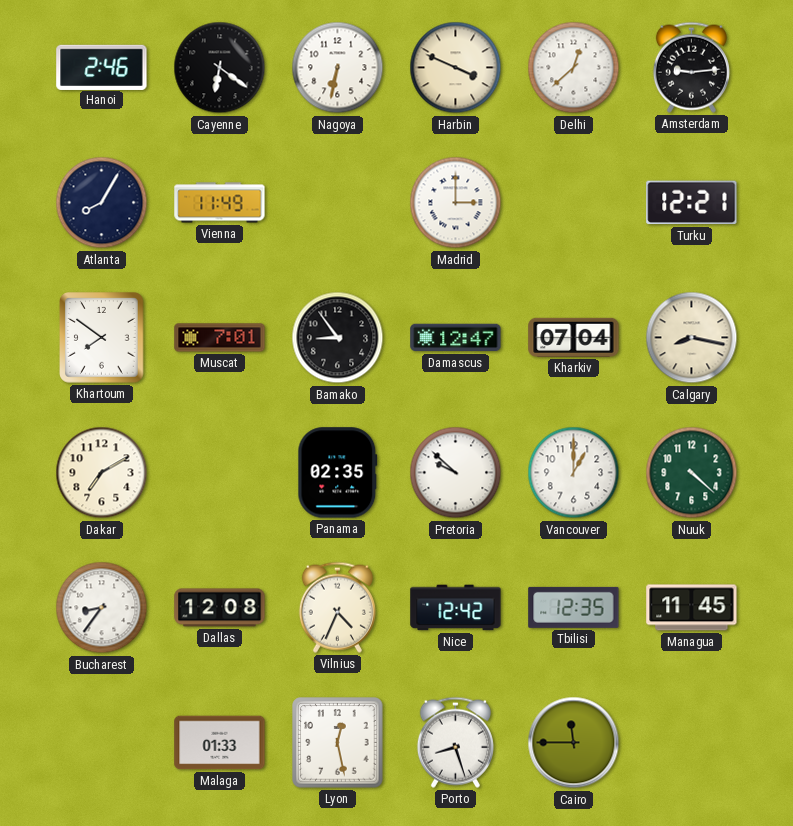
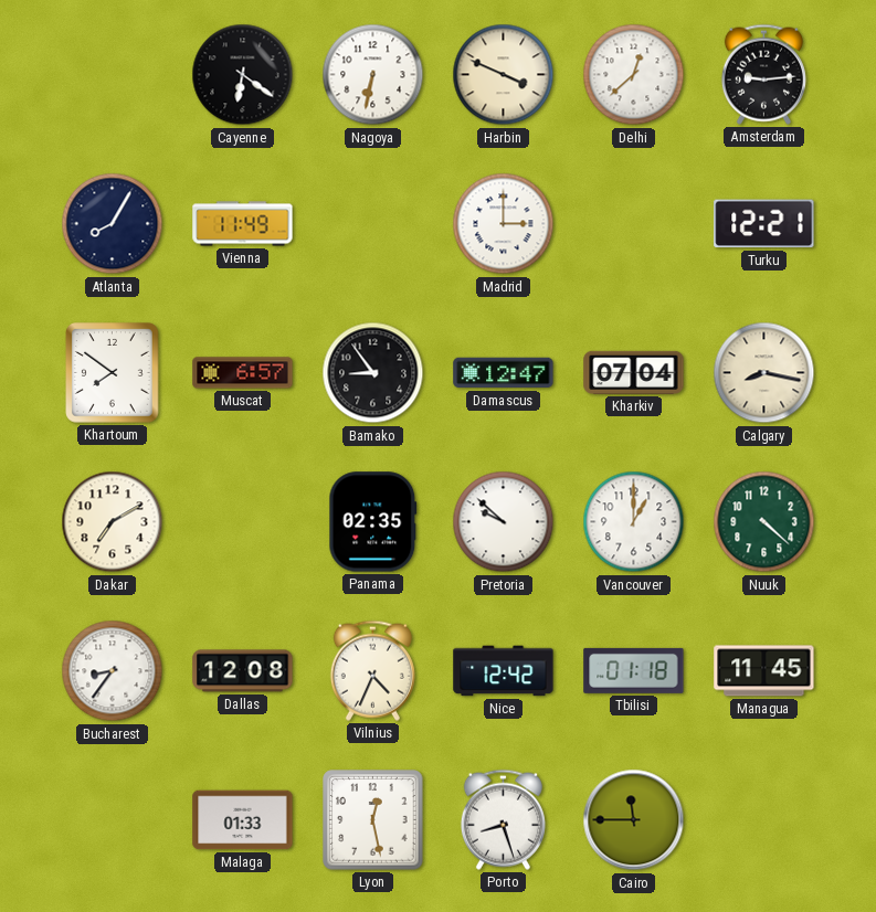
Hanoi: 2:46 -> none
Muscat: 7:01 -> 6:57
Tbilisi: 12:35 -> 01:18
